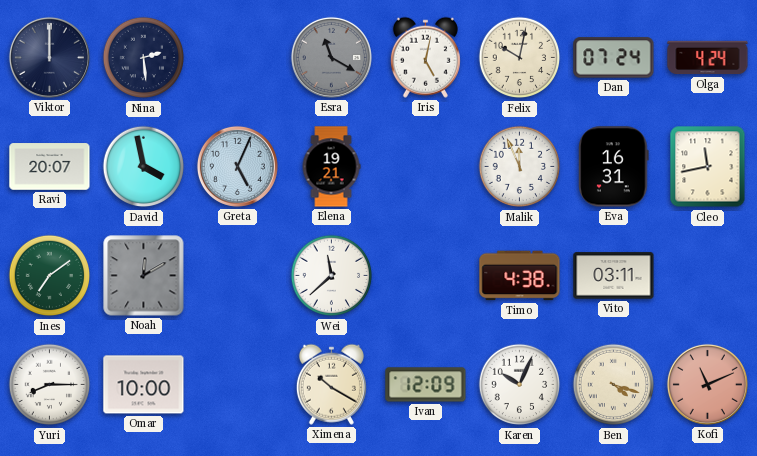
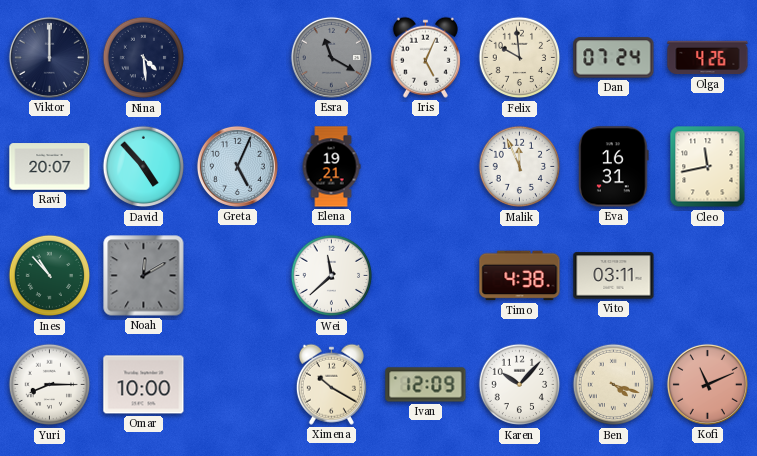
Nina: 2:29 -> 4:29
Iris: 5:02 -> 5:04
Felix: 10:02 -> 9:59
Olga: 4:24 -> 4:26
David: 3:58 -> 4:53
Ines: 7:09 -> 10:53
Karen: 10:04 -> 10:07
